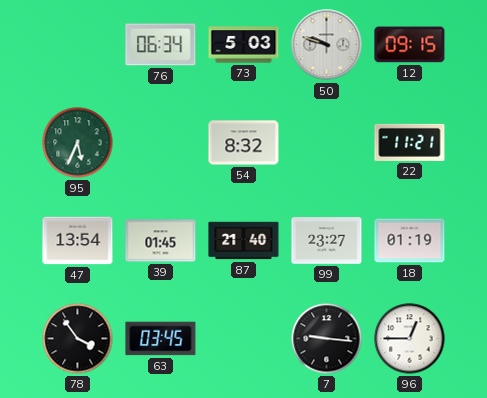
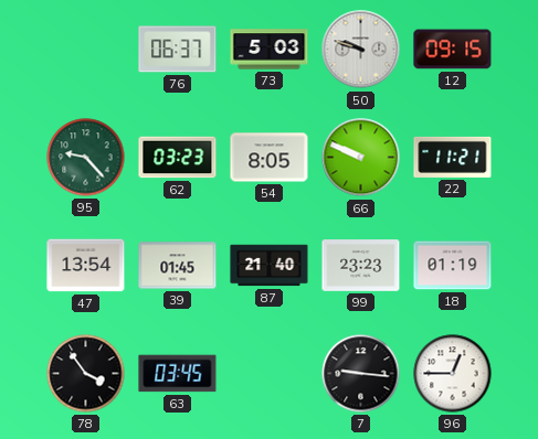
76: 06:34 -> 06:37
95: 5:34 -> 9:23
62: none -> 03:23
54: 8:32 -> 8:05
66: none -> 9:49
99: 23:27 -> 23:23
